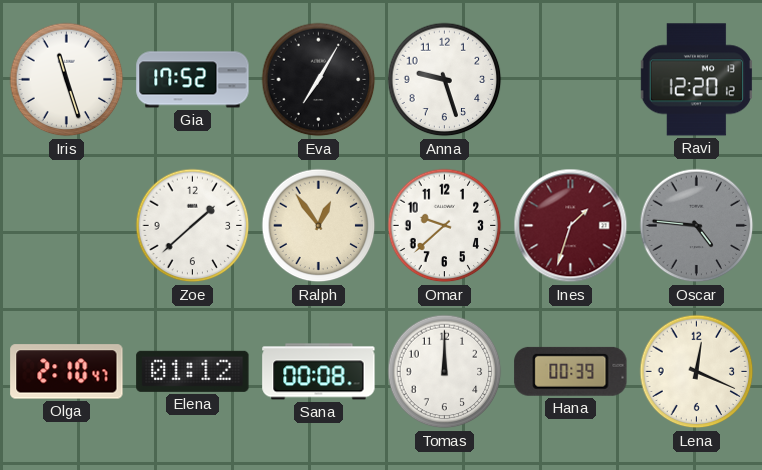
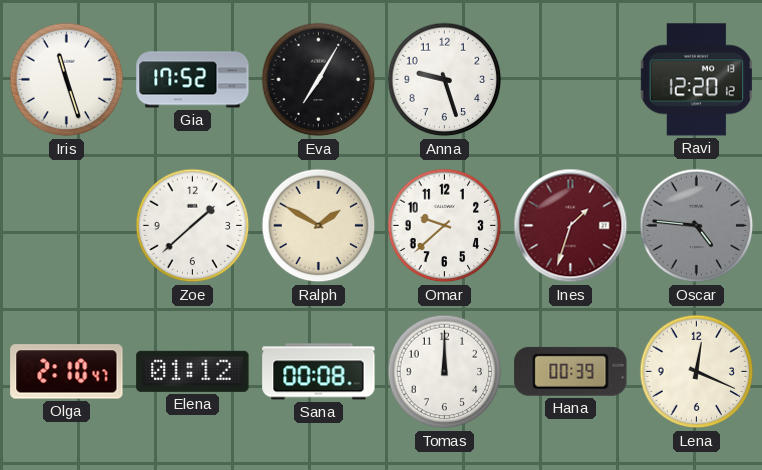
Ralph: 12:54 -> 1:50
